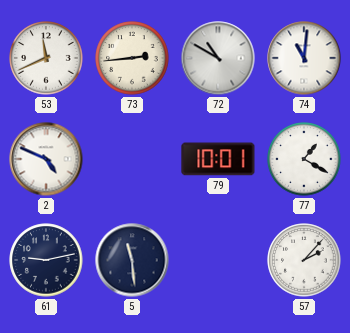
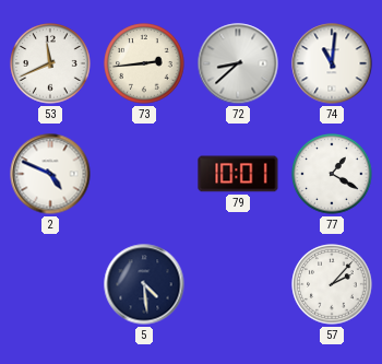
72: 10:50 -> 8:38
61: 9:13 -> none
5: 11:29 -> 4:29
